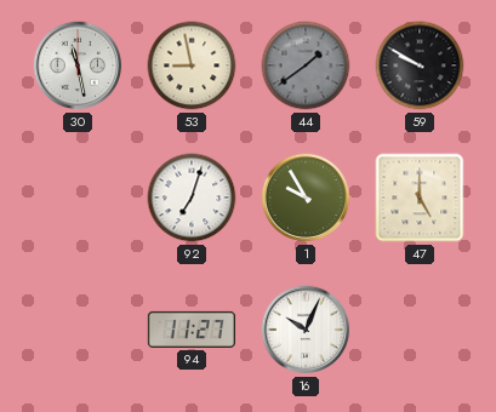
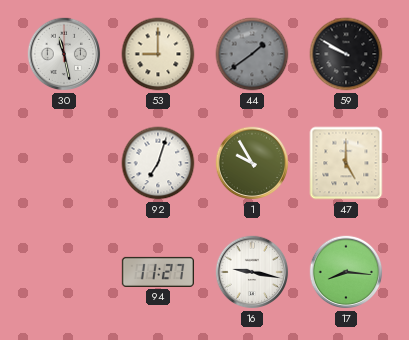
53: 8:58 -> 9:00
16: 10:04 -> 9:17
17: none -> 8:16
